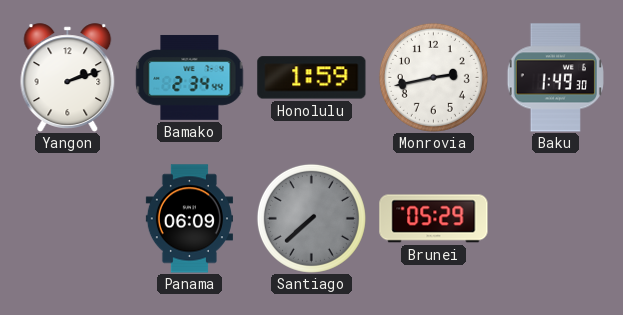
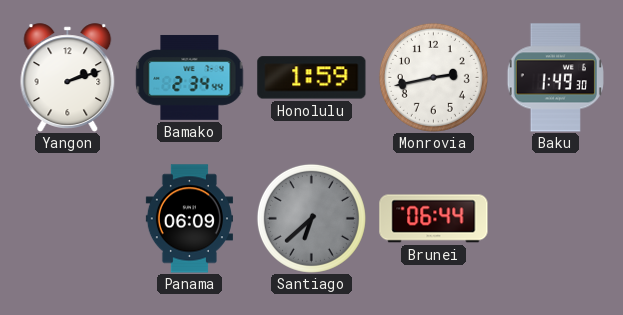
Santiago: 7:38 -> 6:38
Brunei: 05:29 -> 06:44
